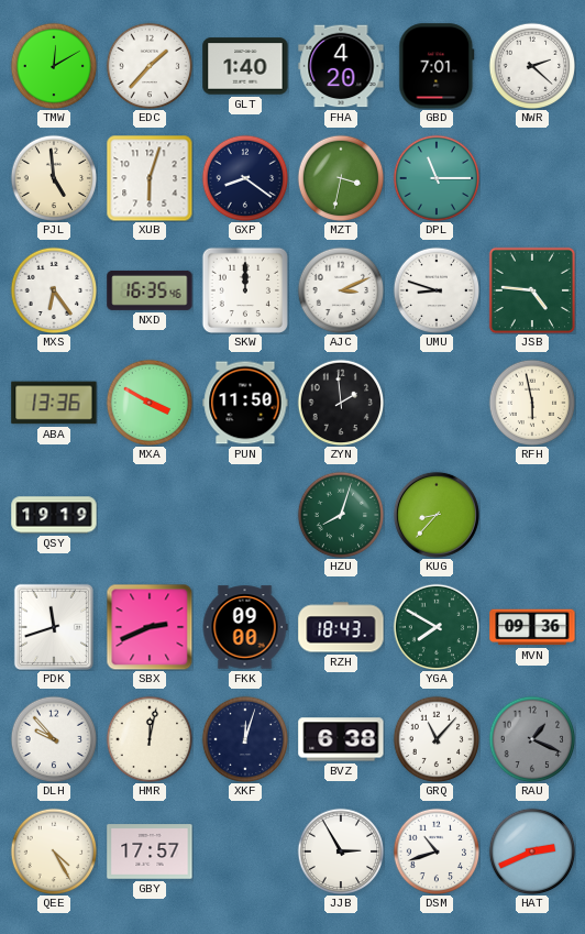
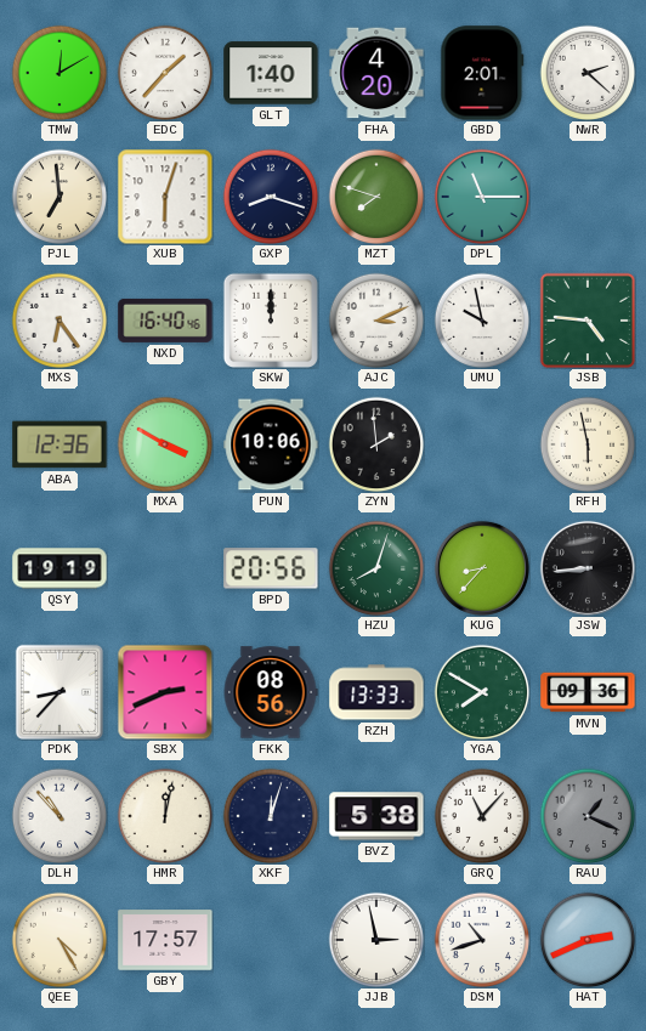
GBD: 7:01 -> 2:01
PJL: 4:59 -> 6:59
GXP: 8:21 -> 8:18
MZT: 3:32 -> 7:48
NXD: 16:35 -> 16:40
UMU: 8:48 -> 9:58
ABA: 13:36 -> 12:36
PUN: 11:50 -> 10:06
BPD: none -> 20:56
JSW: none -> 8:44
PDK: 11:42 -> 8:37
FKK: 09:00 -> 08:56
RZH: 18:43 -> 13:33
DLH: 9:53 -> 10:53
BVZ: 6:38 -> 5:38
JJB: 2:55 -> 2:58
